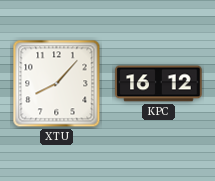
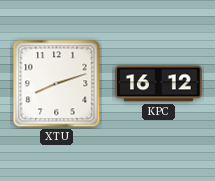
XTU: 8:07 -> 8:12
